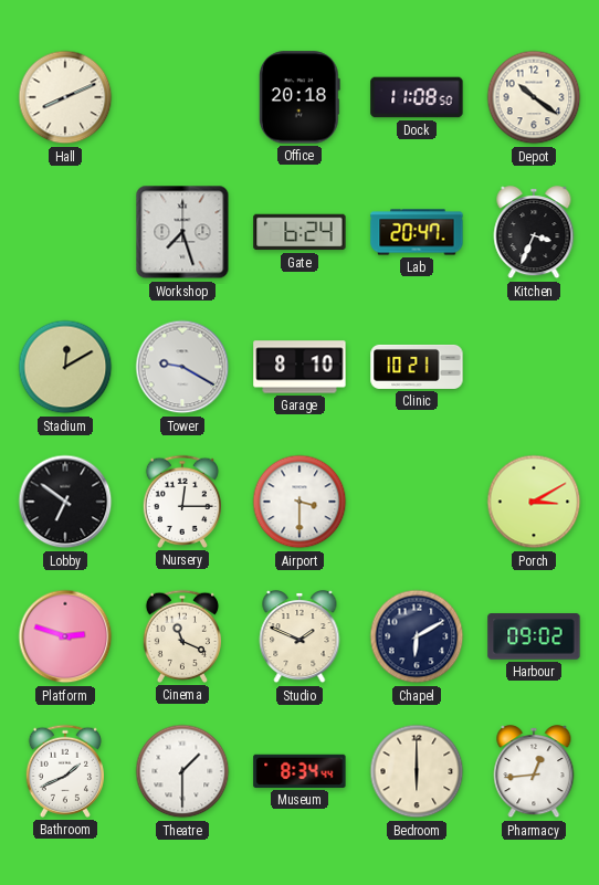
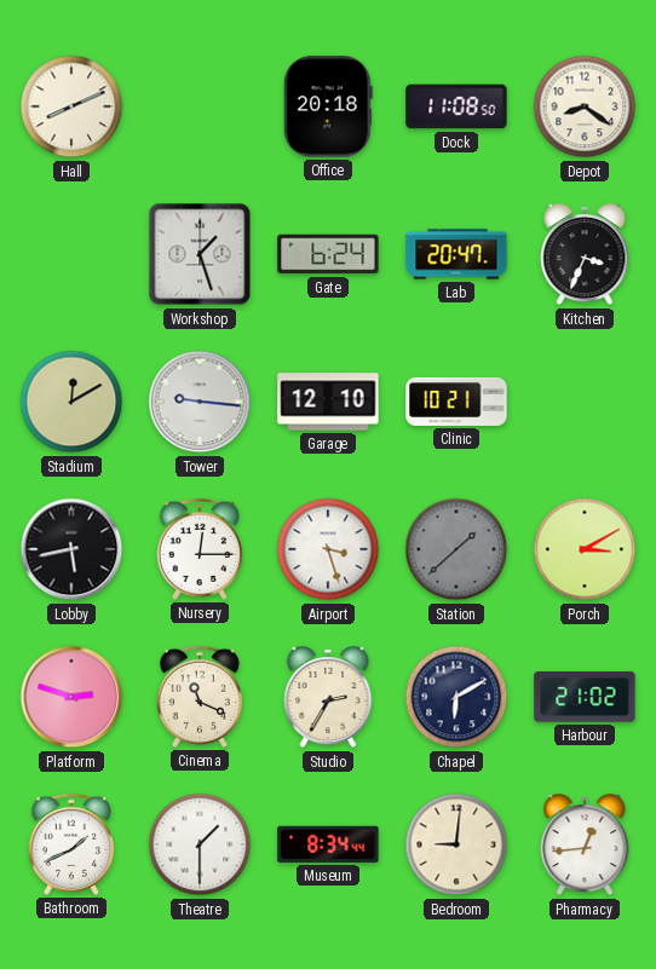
Depot: 10:21 -> 8:21
Workshop: 7:27 -> 1:27
Tower: 9:20 -> 9:16
Garage: 8:10 -> 12:10
Lobby: 6:51 -> 5:43
Airport: 3:30 -> 3:27
Station: none -> 1:38
Studio: 1:49 -> 2:35
Harbour: 09:02 -> 21:02
Bedroom: 6:00 -> 9:01
